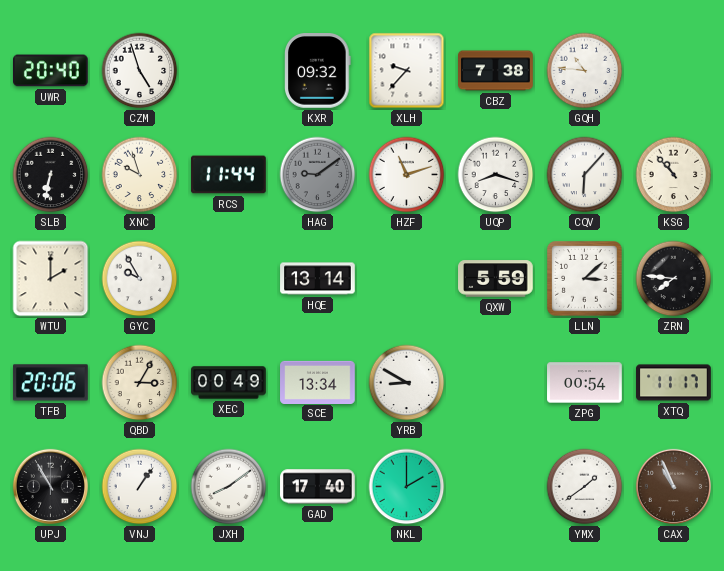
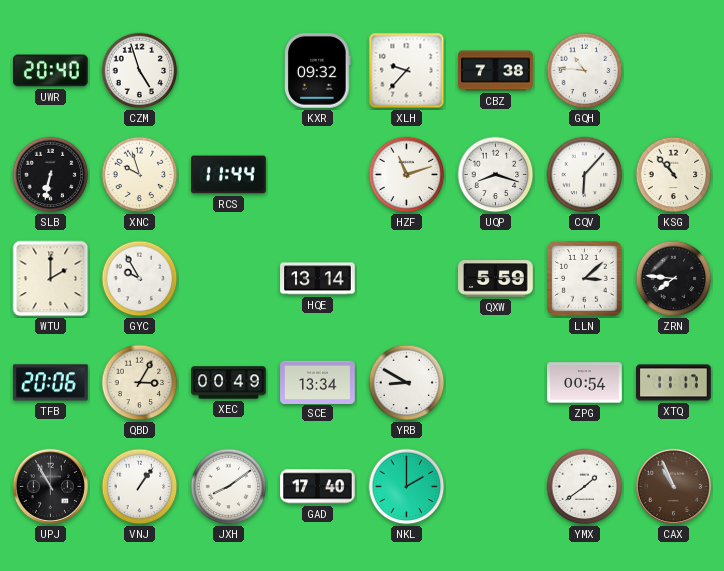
HAG: 9:09 -> none
